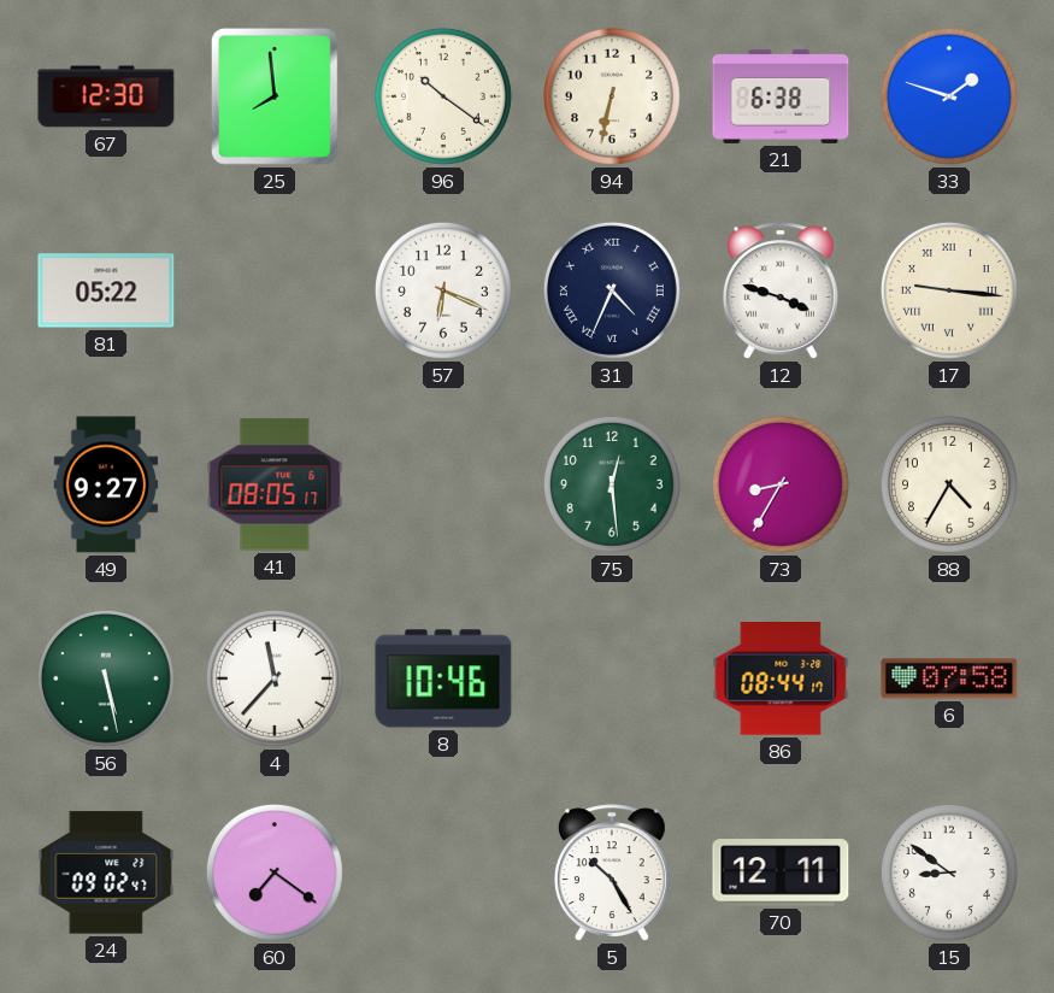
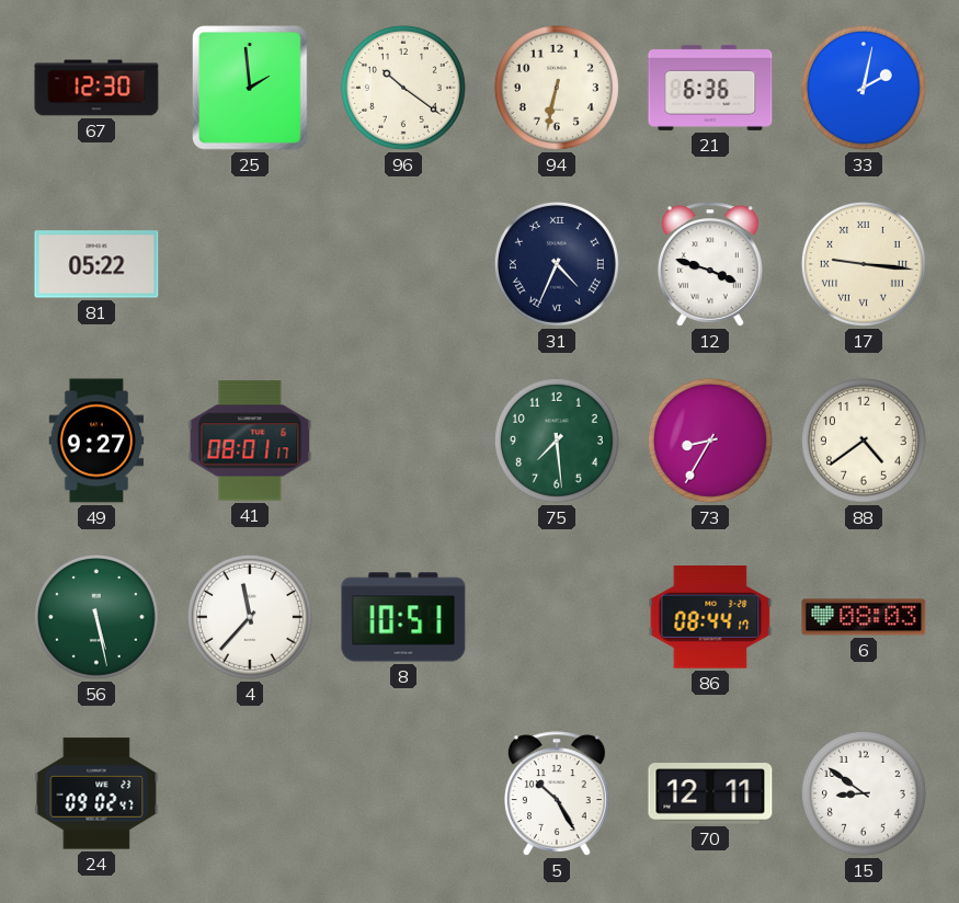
25: 7:59 -> 1:59
21: 6:38 -> 6:36
33: 1:48 -> 2:02
57: 6:19 -> none
41: 08:05 -> 08:01
75: 12:29 -> 7:29
88: 4:35 -> 4:39
8: 10:46 -> 10:51
6: 07:58 -> 08:03
60: 7:21 -> none
